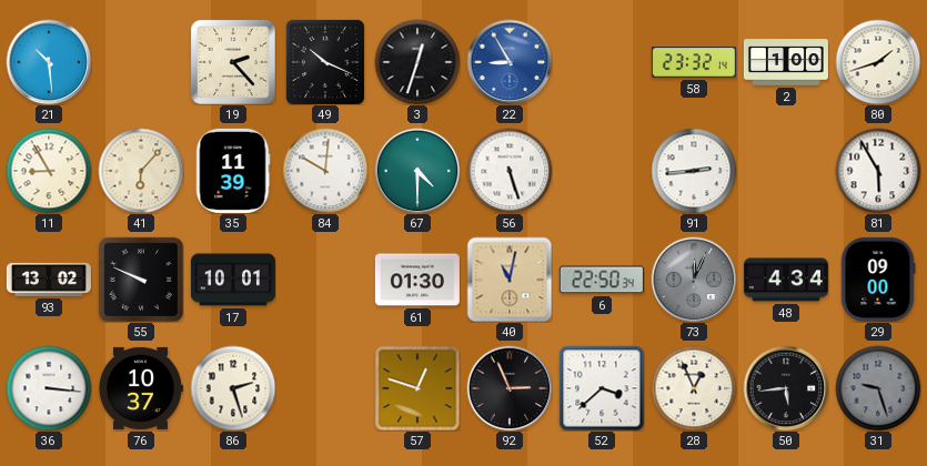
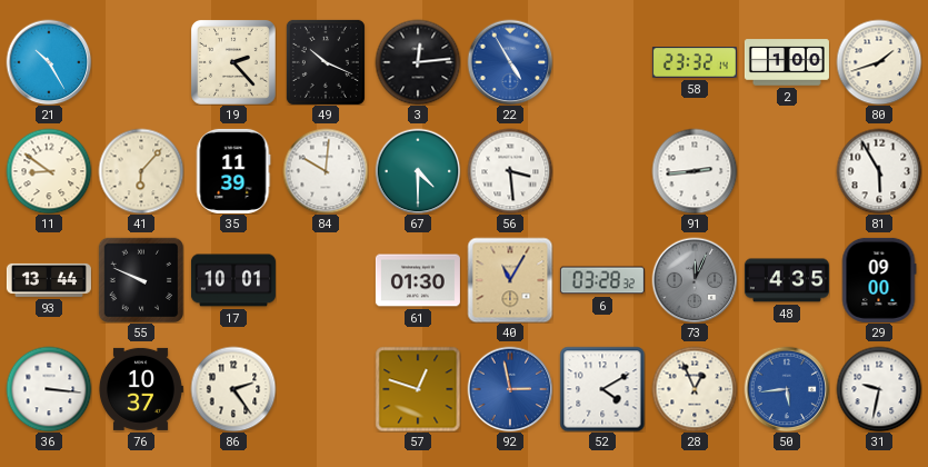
21: 10:29 -> 10:25
3: 12:33 -> 12:14
22: 8:55 -> 4:55
11: 8:55 -> 8:51
56: 5:27 -> 3:29
93: 13:02 -> 13:44
40: 11:02 -> 11:05
6: 22:50 -> 03:28
48: 4:34 -> 4:35
86: 2:27 -> 2:24
92: 2:56 -> 2:58
92 dial: black -> blue
52: 3:38 -> 4:10
50 dial: black -> blue
31: 9:27 -> 9:32
31 dial: grey -> white
